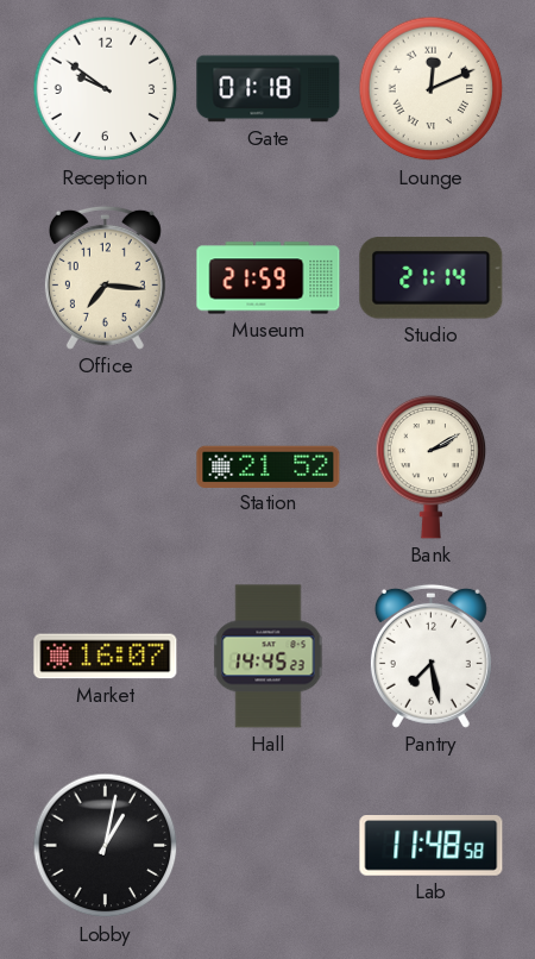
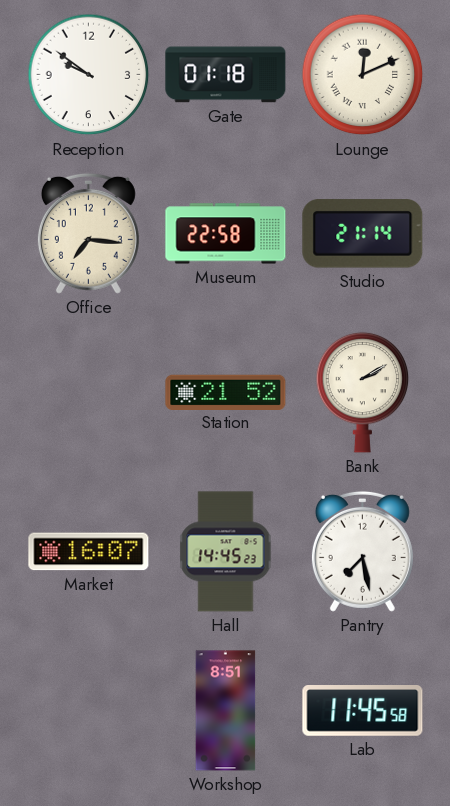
Museum: 21:59 -> 22:58
Lobby: 1:02 -> none
Workshop: none -> 8:51
Lab: 11:48 -> 11:45
